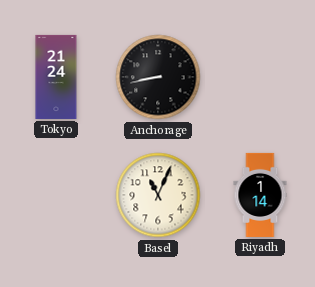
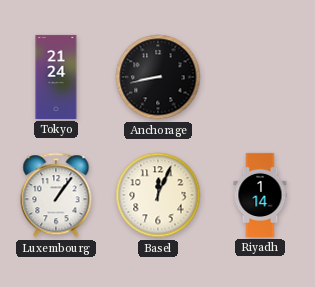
Luxembourg: none -> 1:06
Basel: 11:04 -> 12:04
